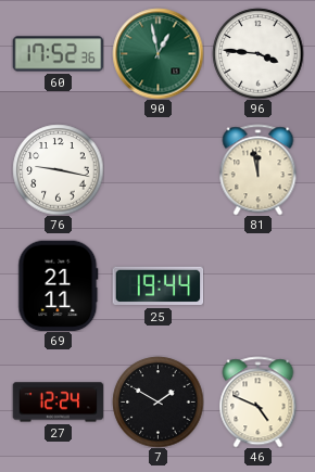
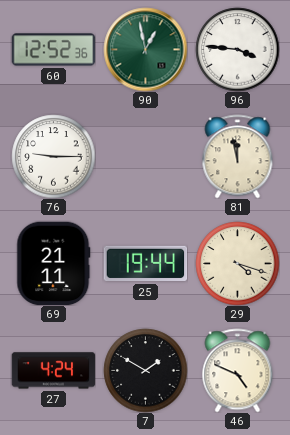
60: 17:52 -> 12:52
76: 9:17 -> 9:15
29: none -> 4:18
27: 12:24 -> 4:24
